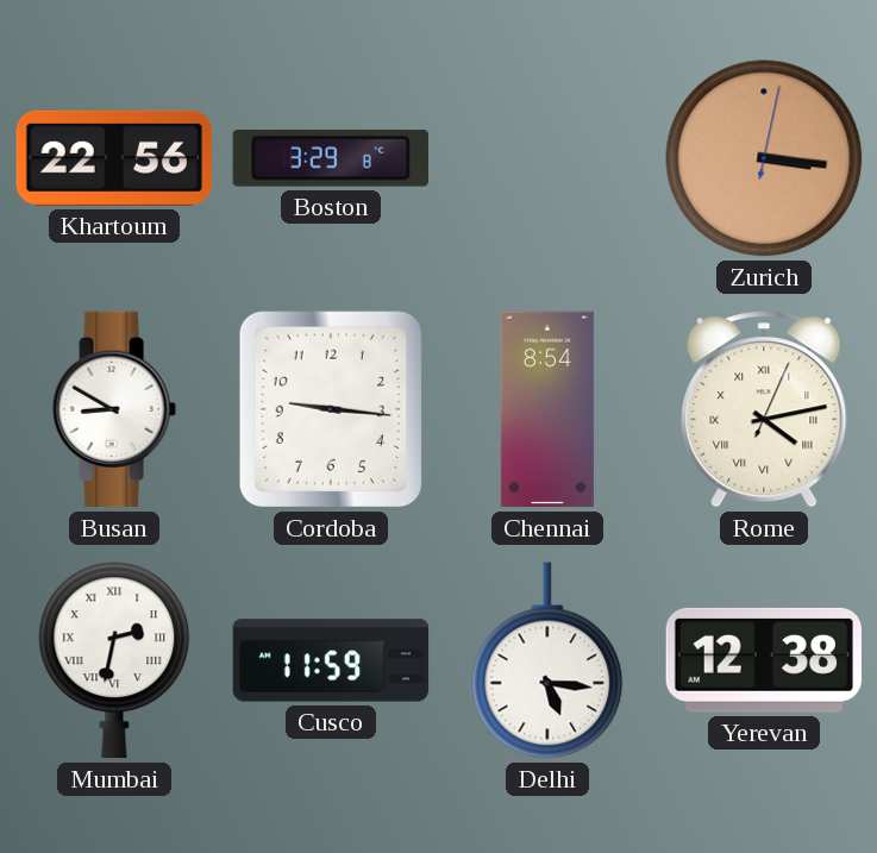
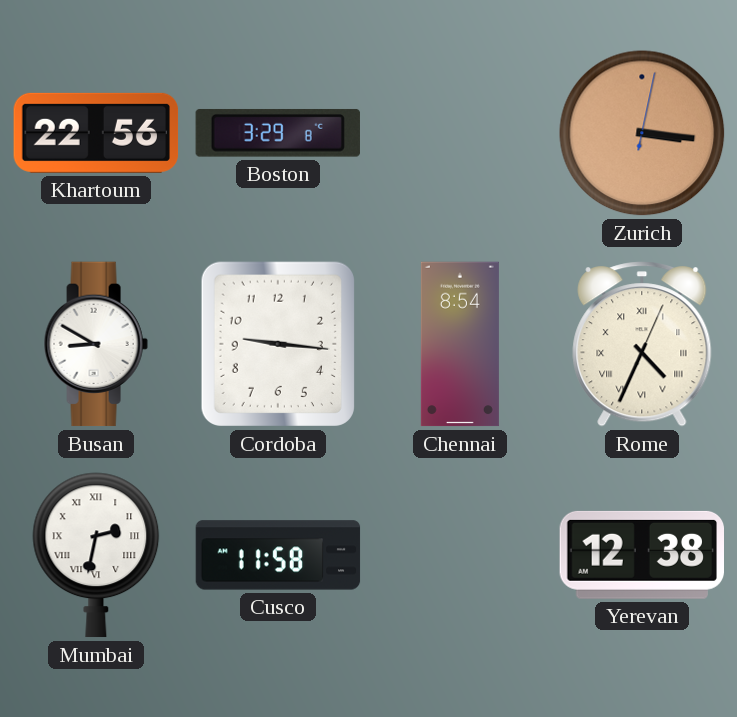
Rome: 4:13 -> 4:34
Cusco: 11:59 -> 11:58
Delhi: 5:16 -> none
